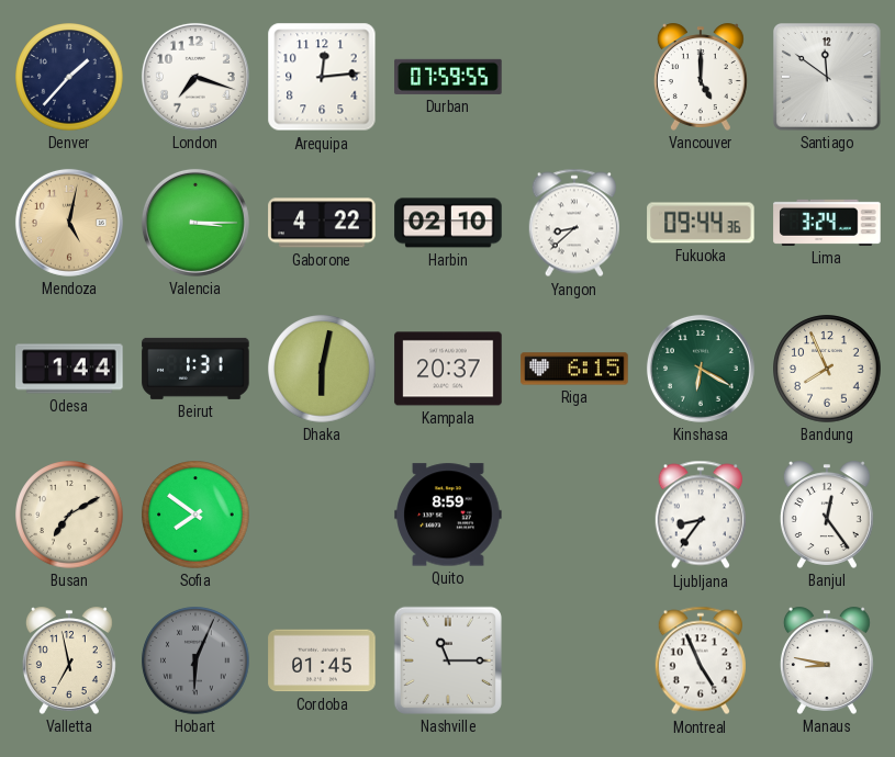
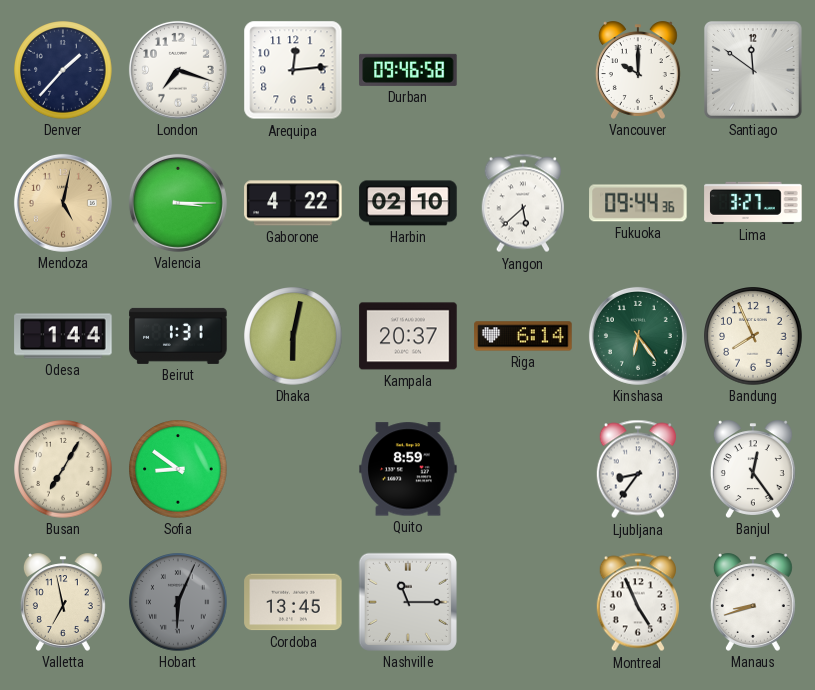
Durban: 07:59 -> 09:46
Vancouver: 5:00 -> 10:00
Yangon: 8:38 -> 5:38
Lima: 3:24 -> 3:27
Riga: 6:15 -> 6:14
Kinshasa: 6:20 -> 6:24
Busan: 7:10 -> 7:05
Sofia: 7:51 -> 8:51
Cordoba: 01:45 -> 13:45
Manaus: 8:47 -> 8:42
